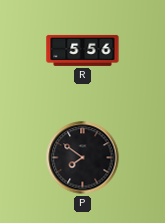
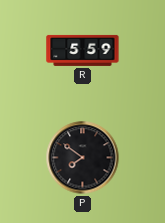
R: 5:56 -> 5:59
